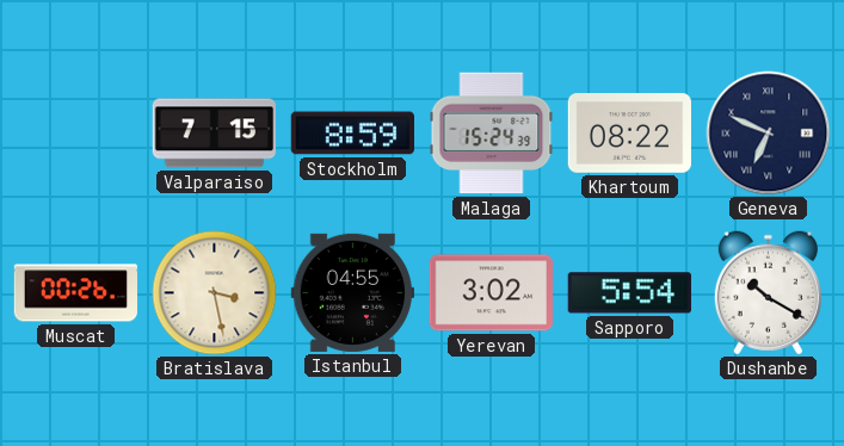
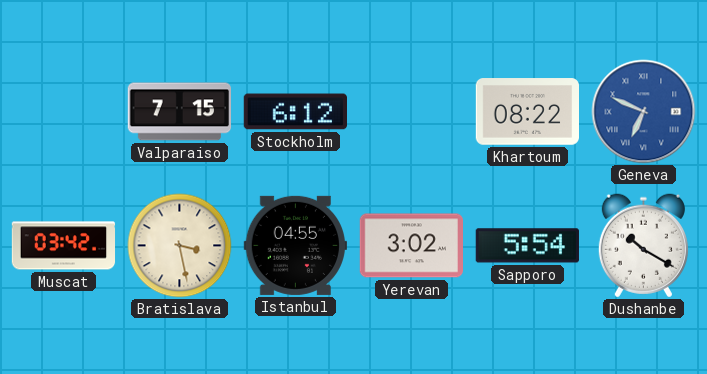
Stockholm: 8:59 -> 6:12
Malaga: 15:24 -> none
Geneva dial: navy -> blue
Muscat: 00:26 -> 03:42
